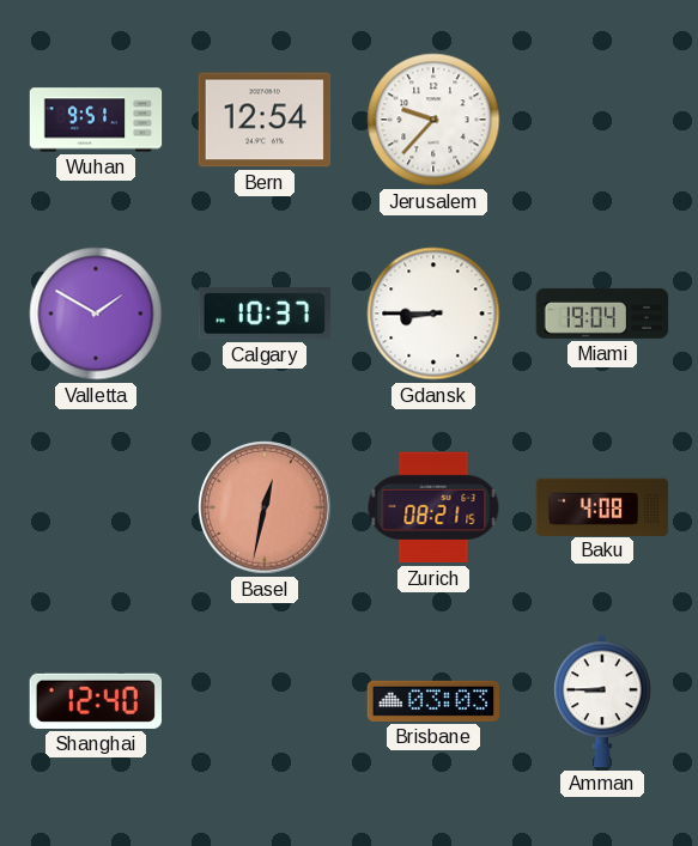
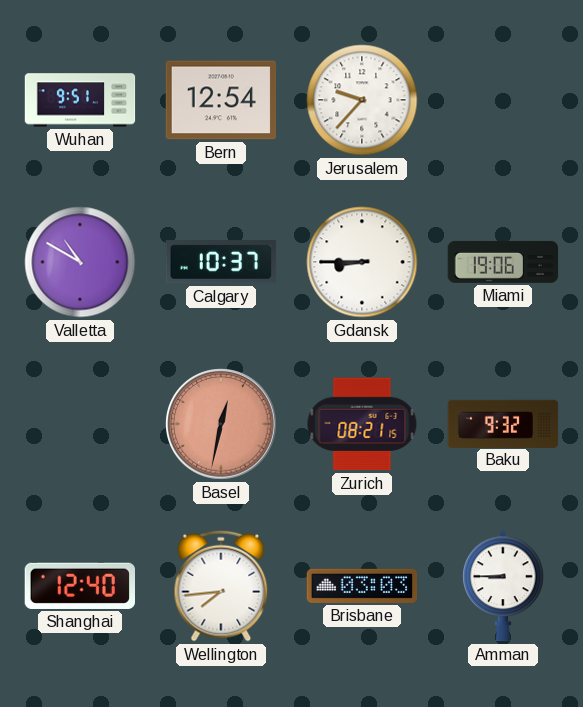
Valletta: 1:50 -> 10:50
Miami: 19:04 -> 19:06
Baku: 4:08 -> 9:32
Wellington: none -> 7:44
